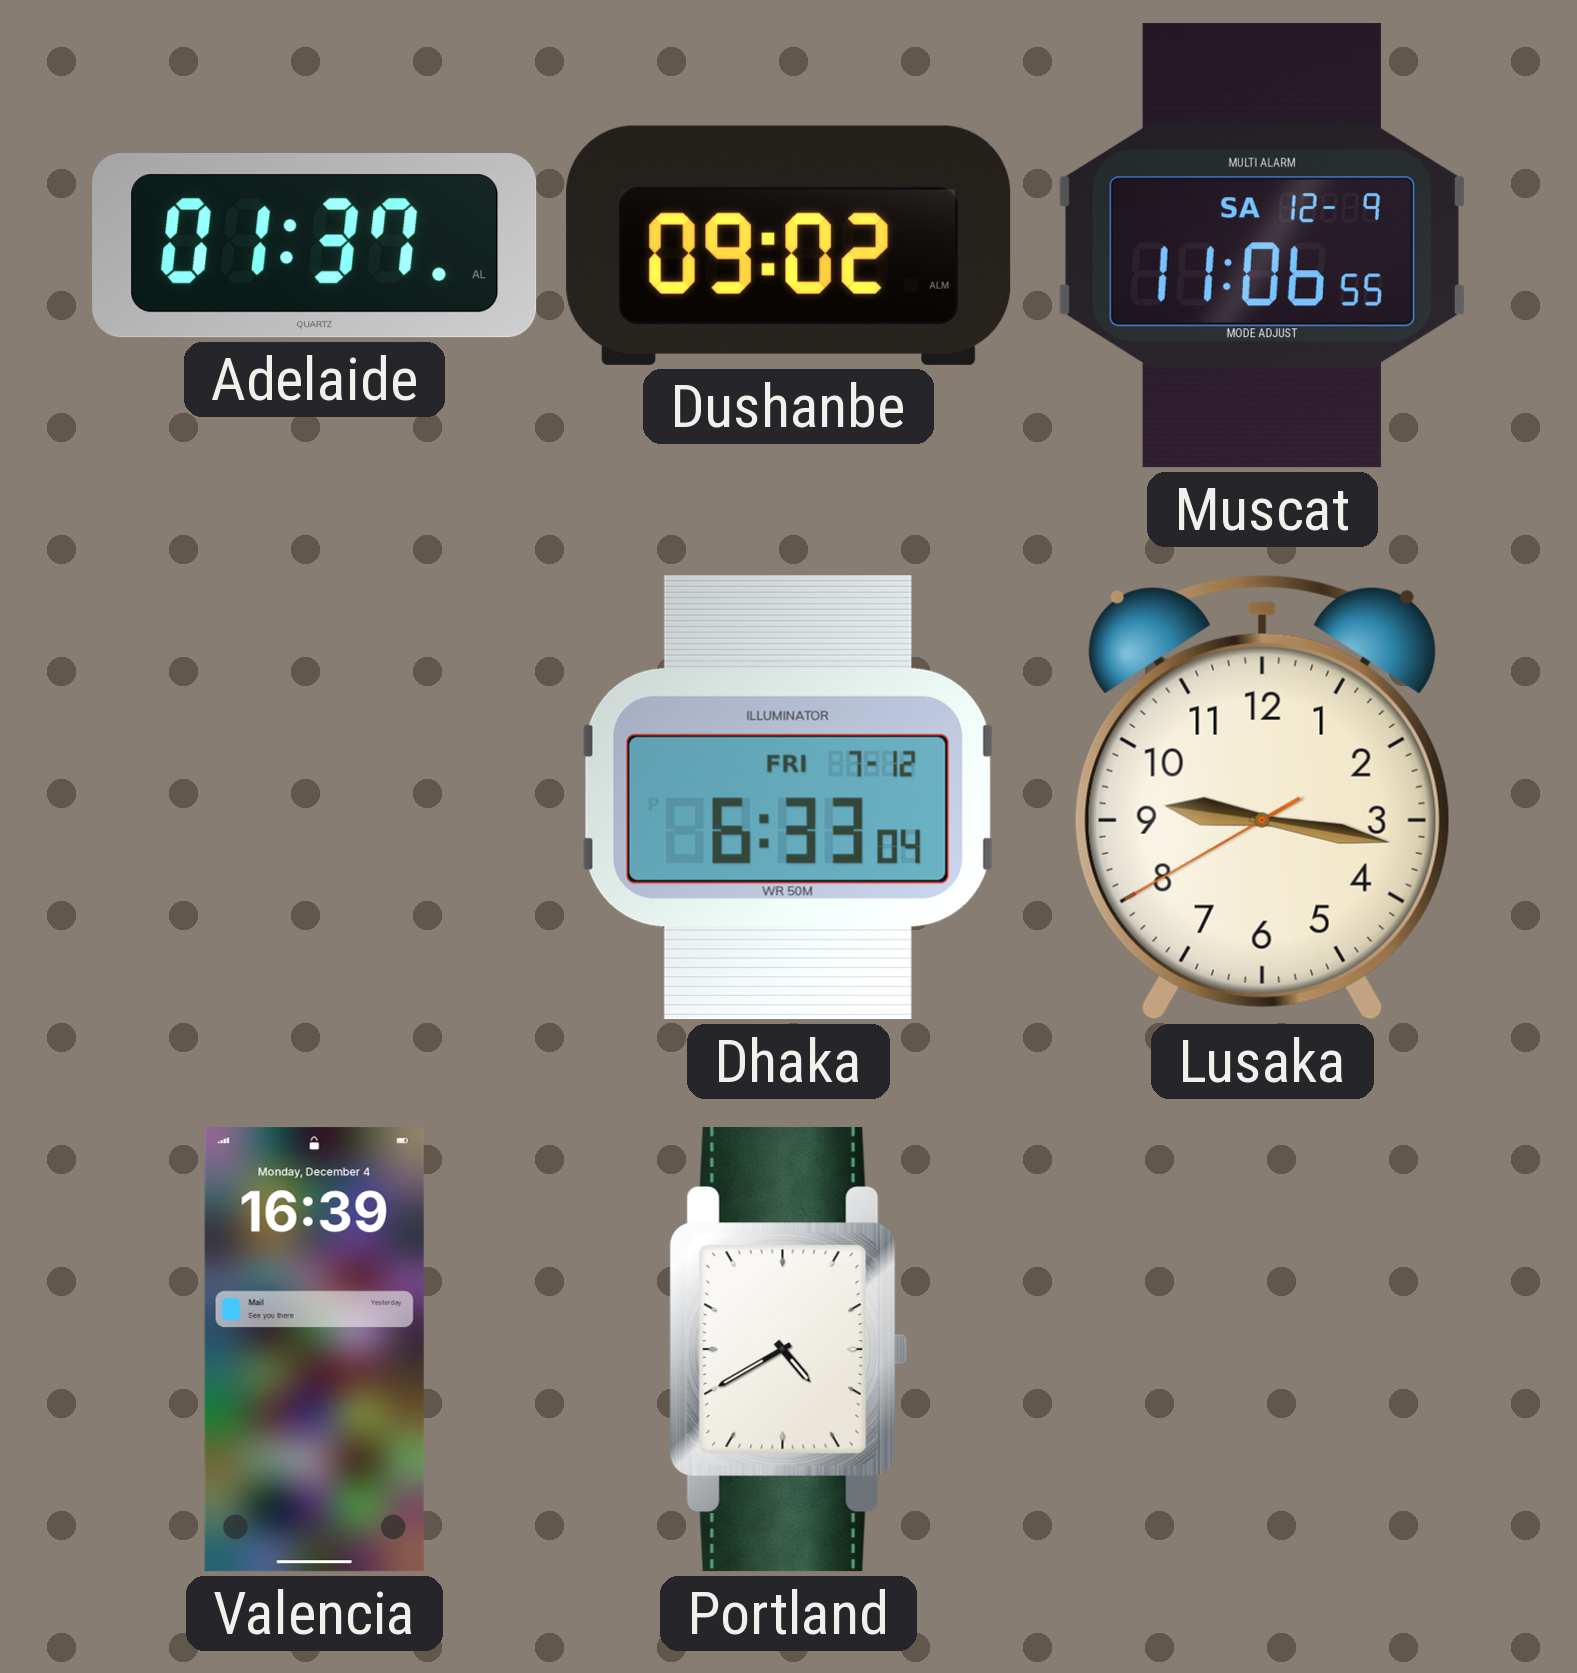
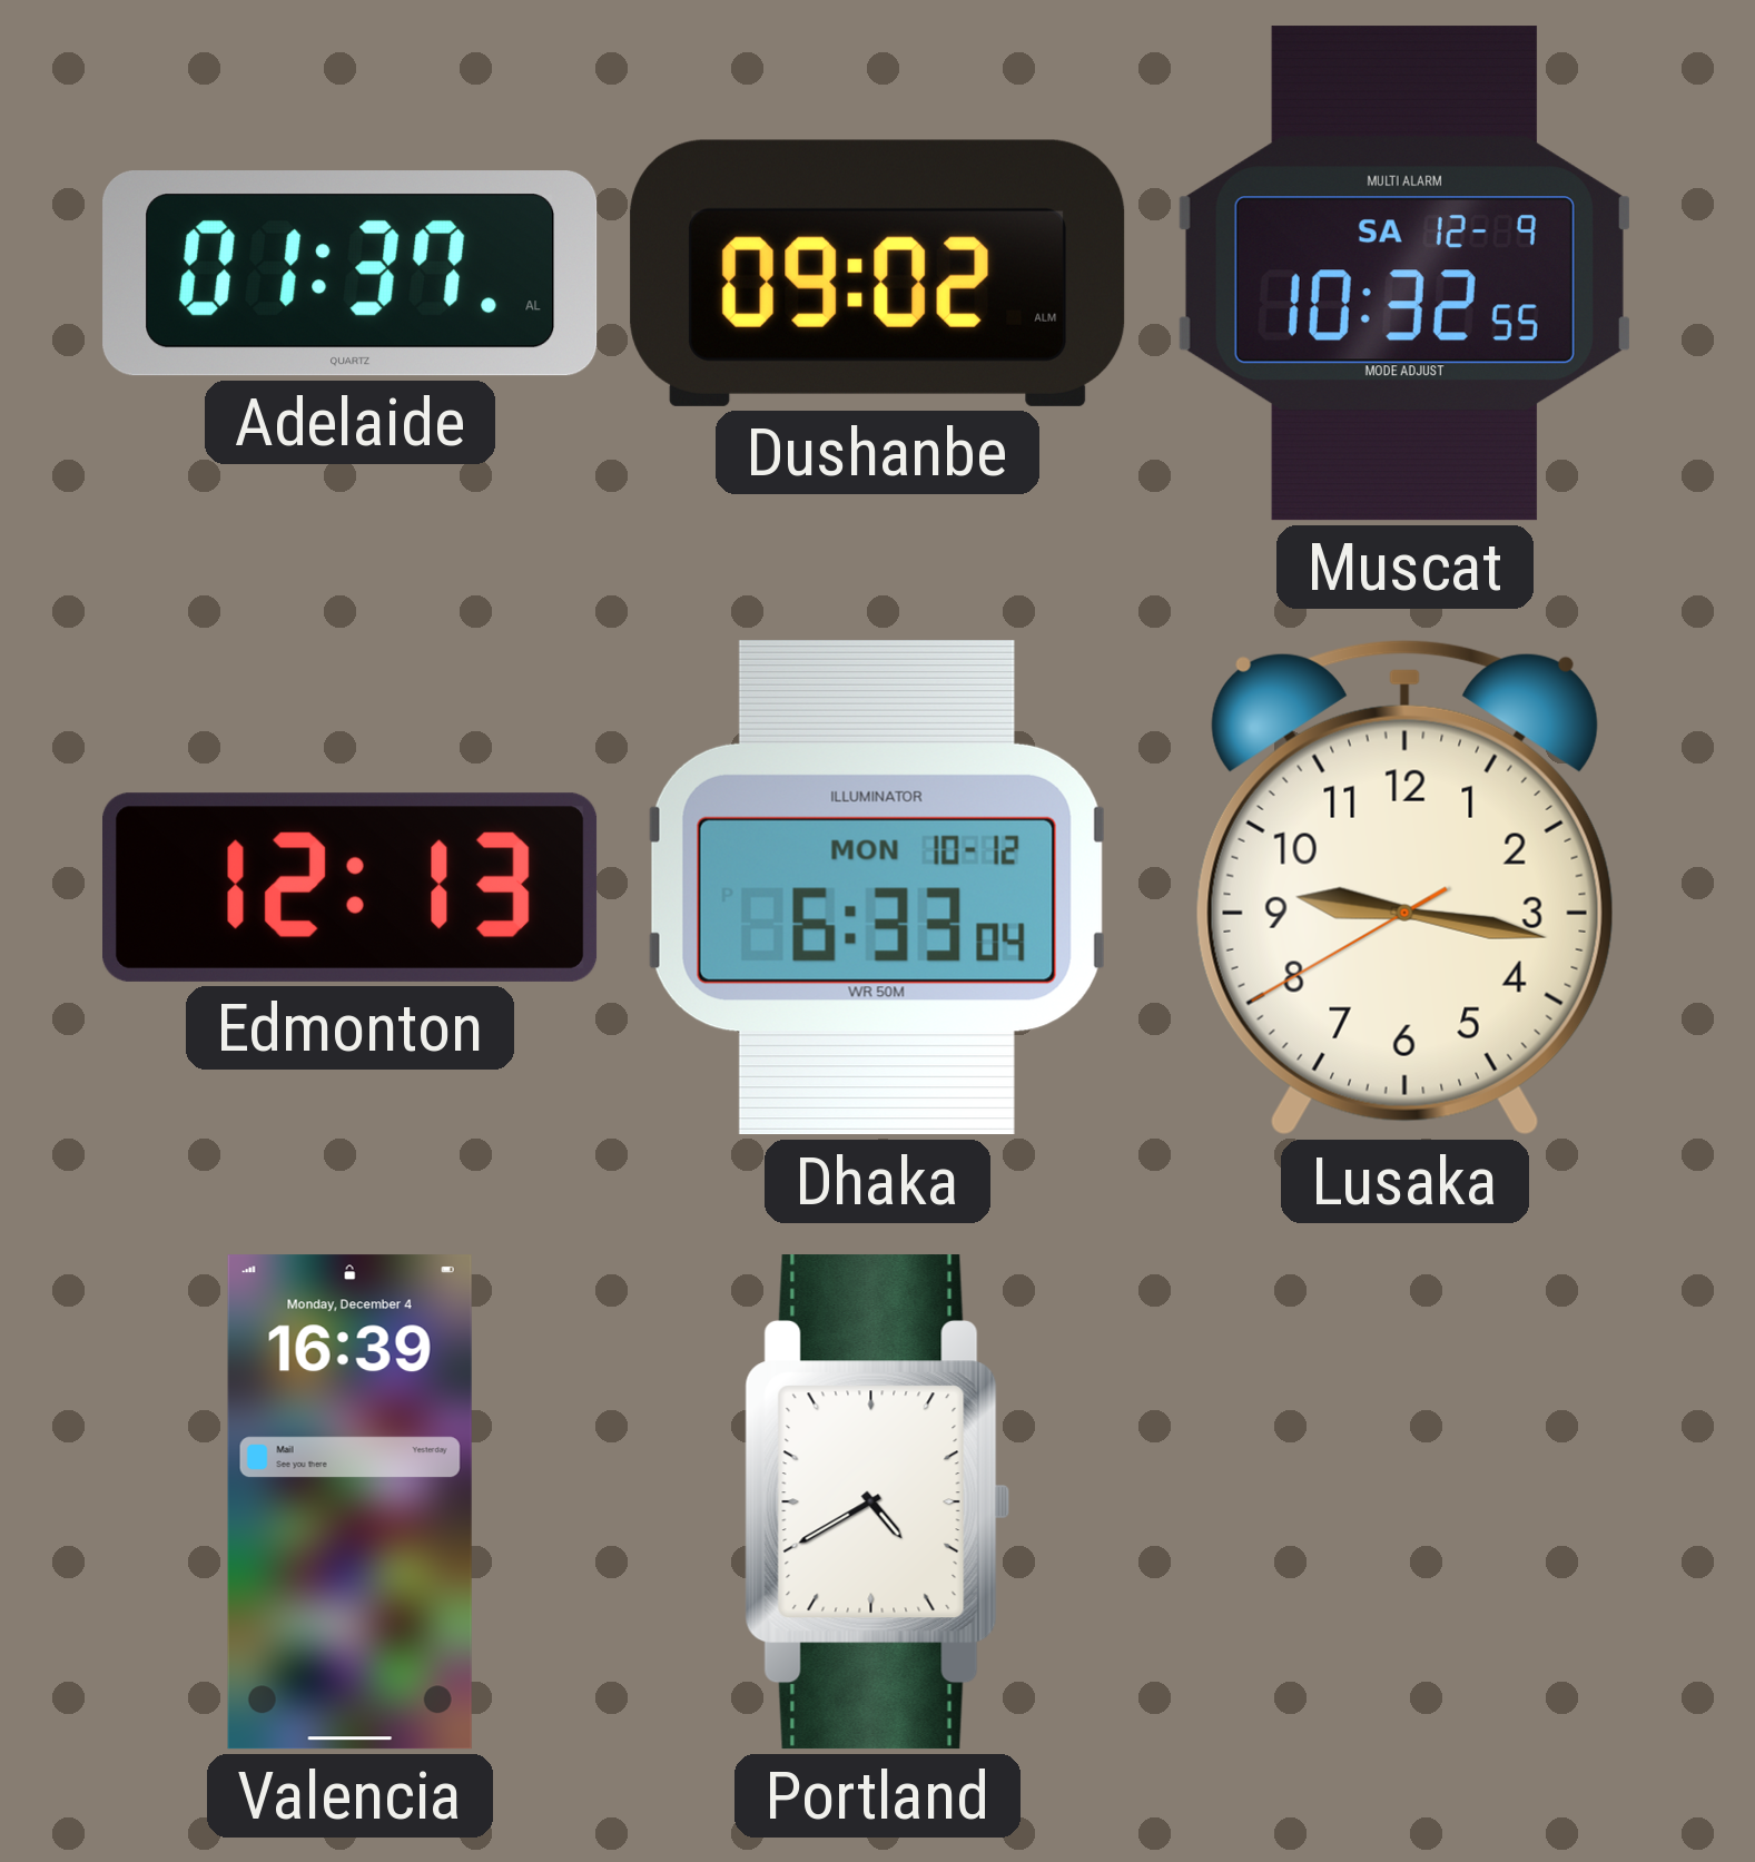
Muscat: 11:06 -> 10:32
Edmonton: none -> 12:13
Dhaka date: FRI 7-12 -> MON 10-12
